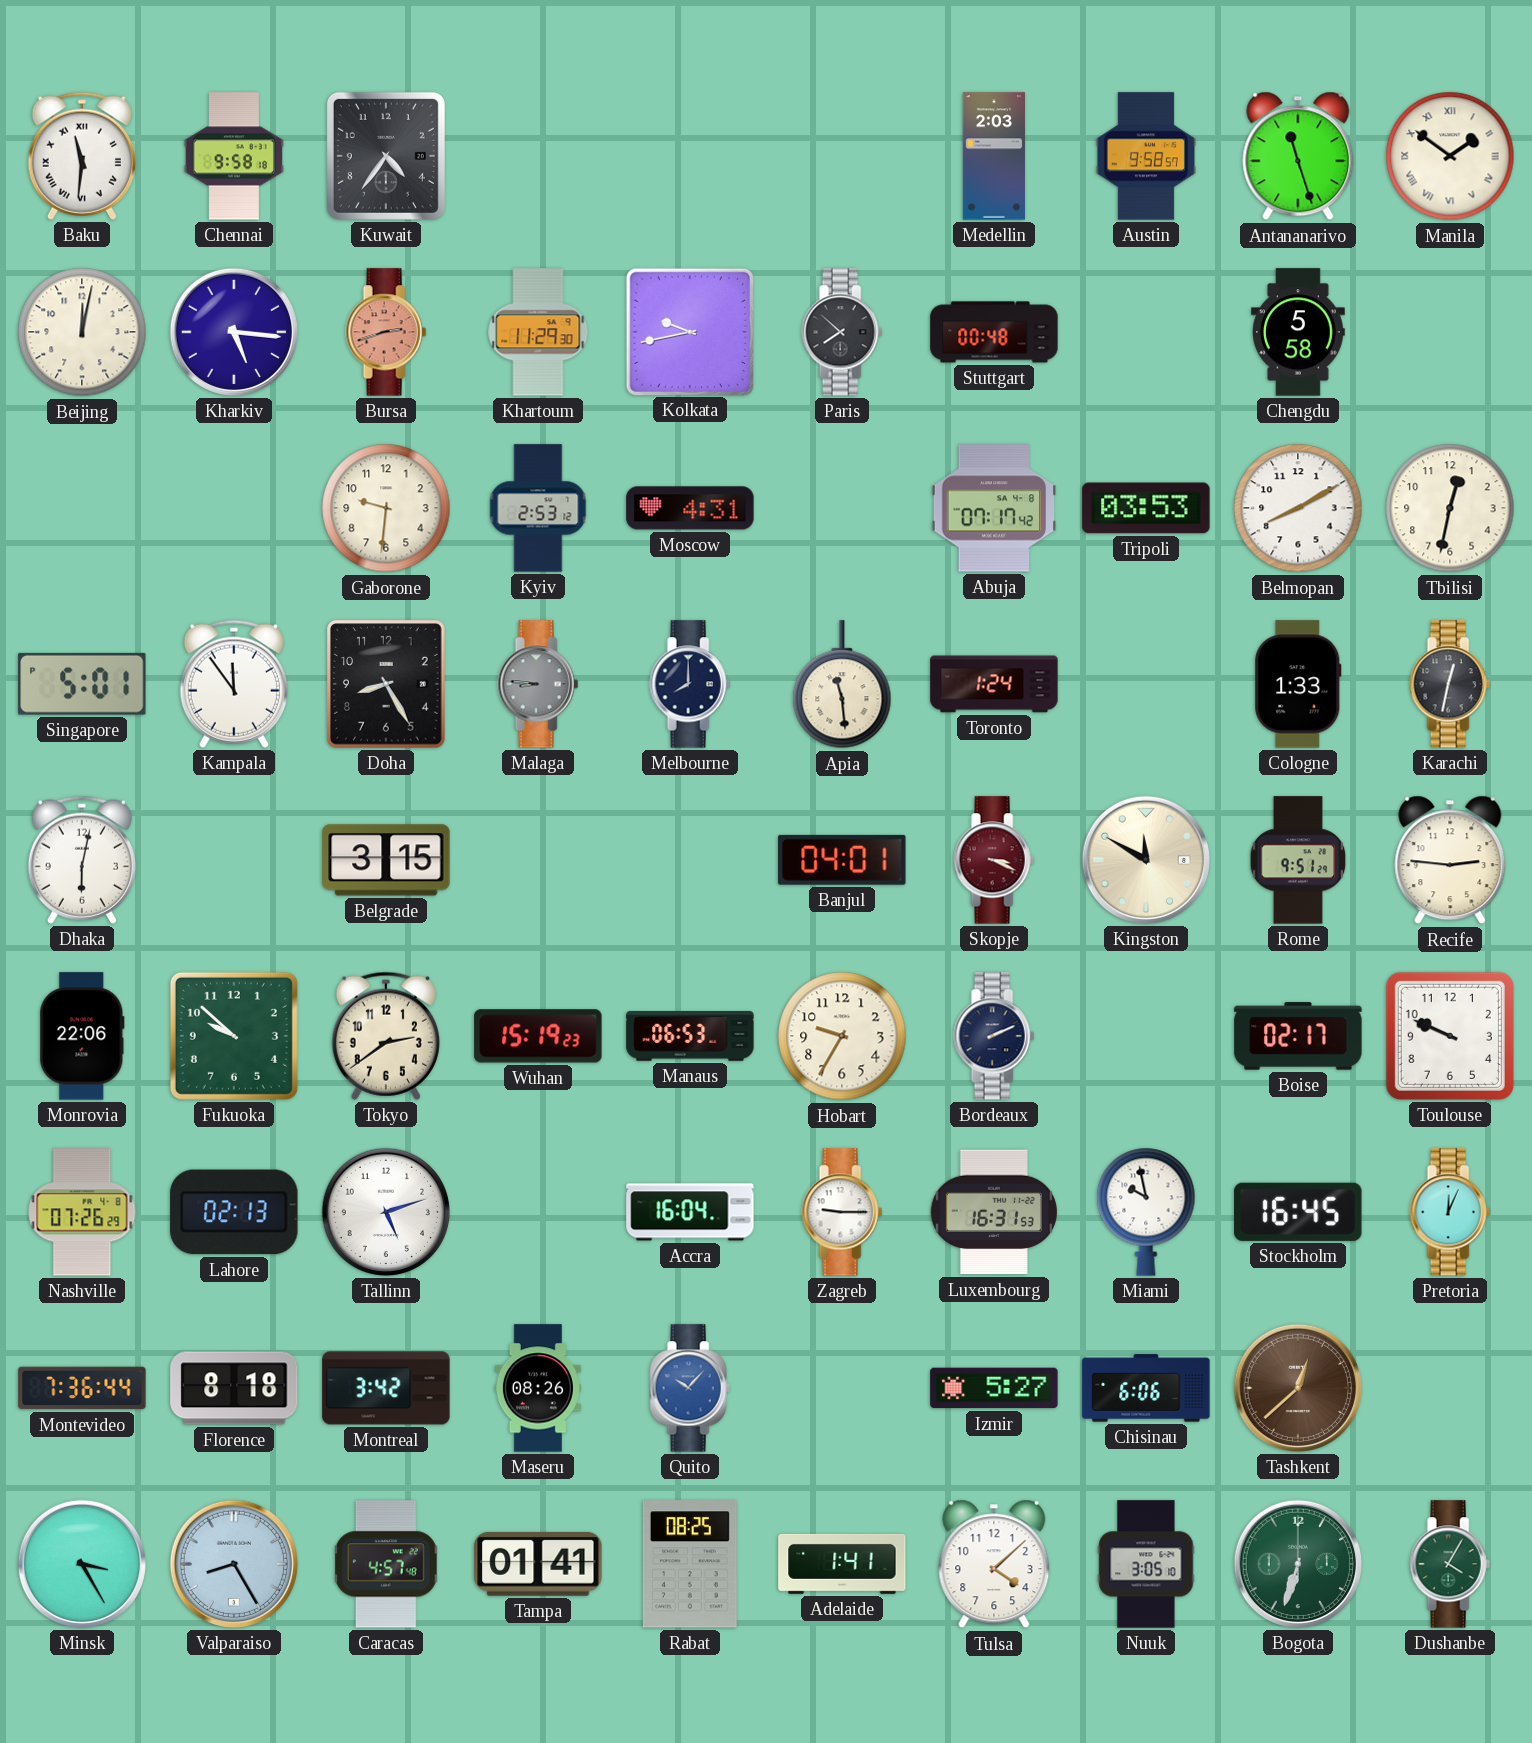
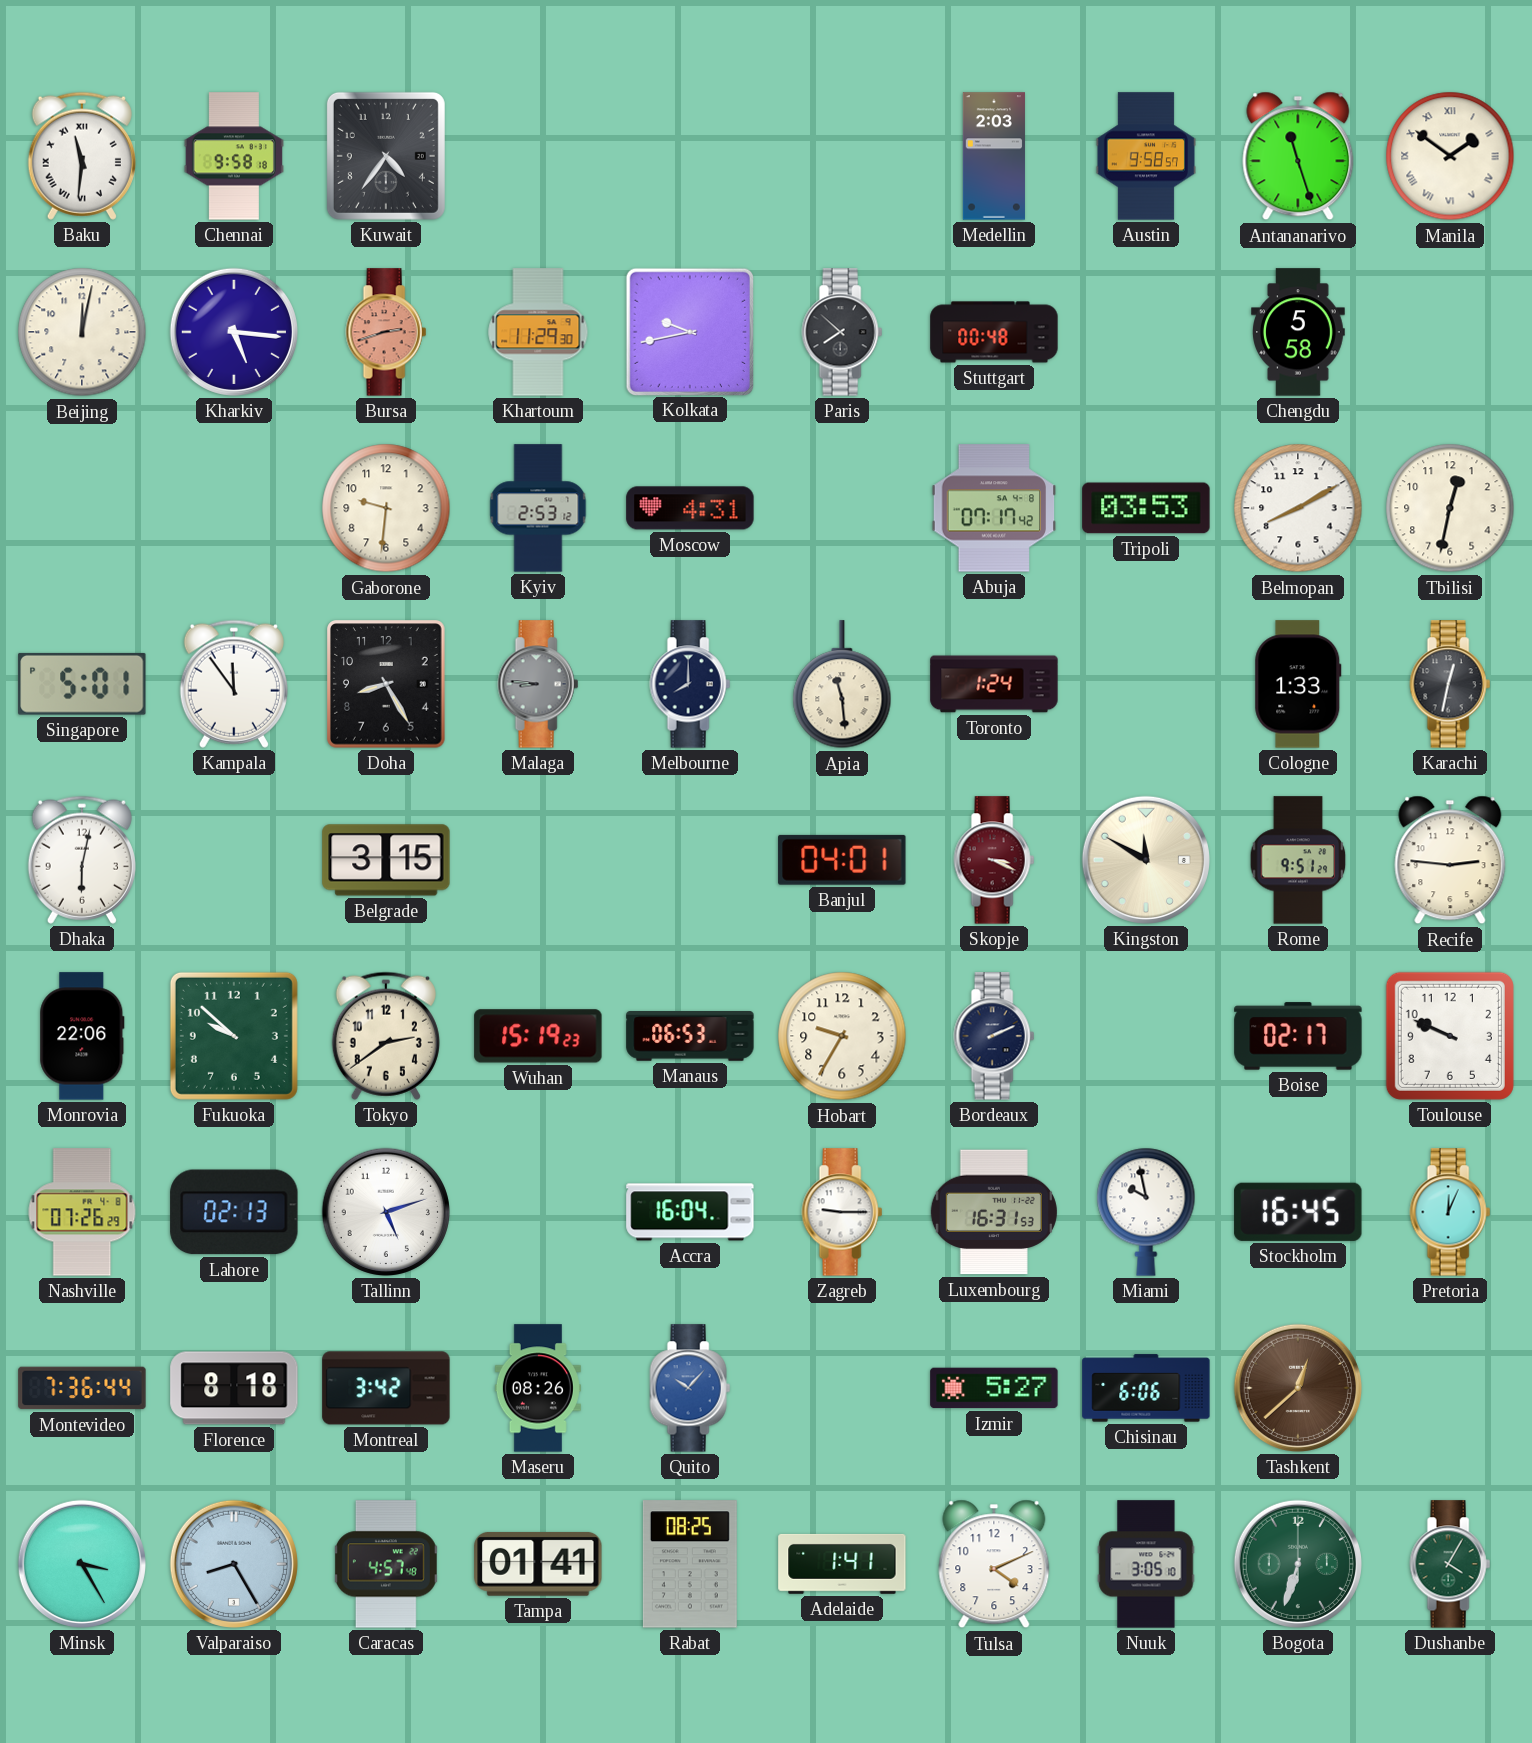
Tulsa: 4:08 -> 4:11
